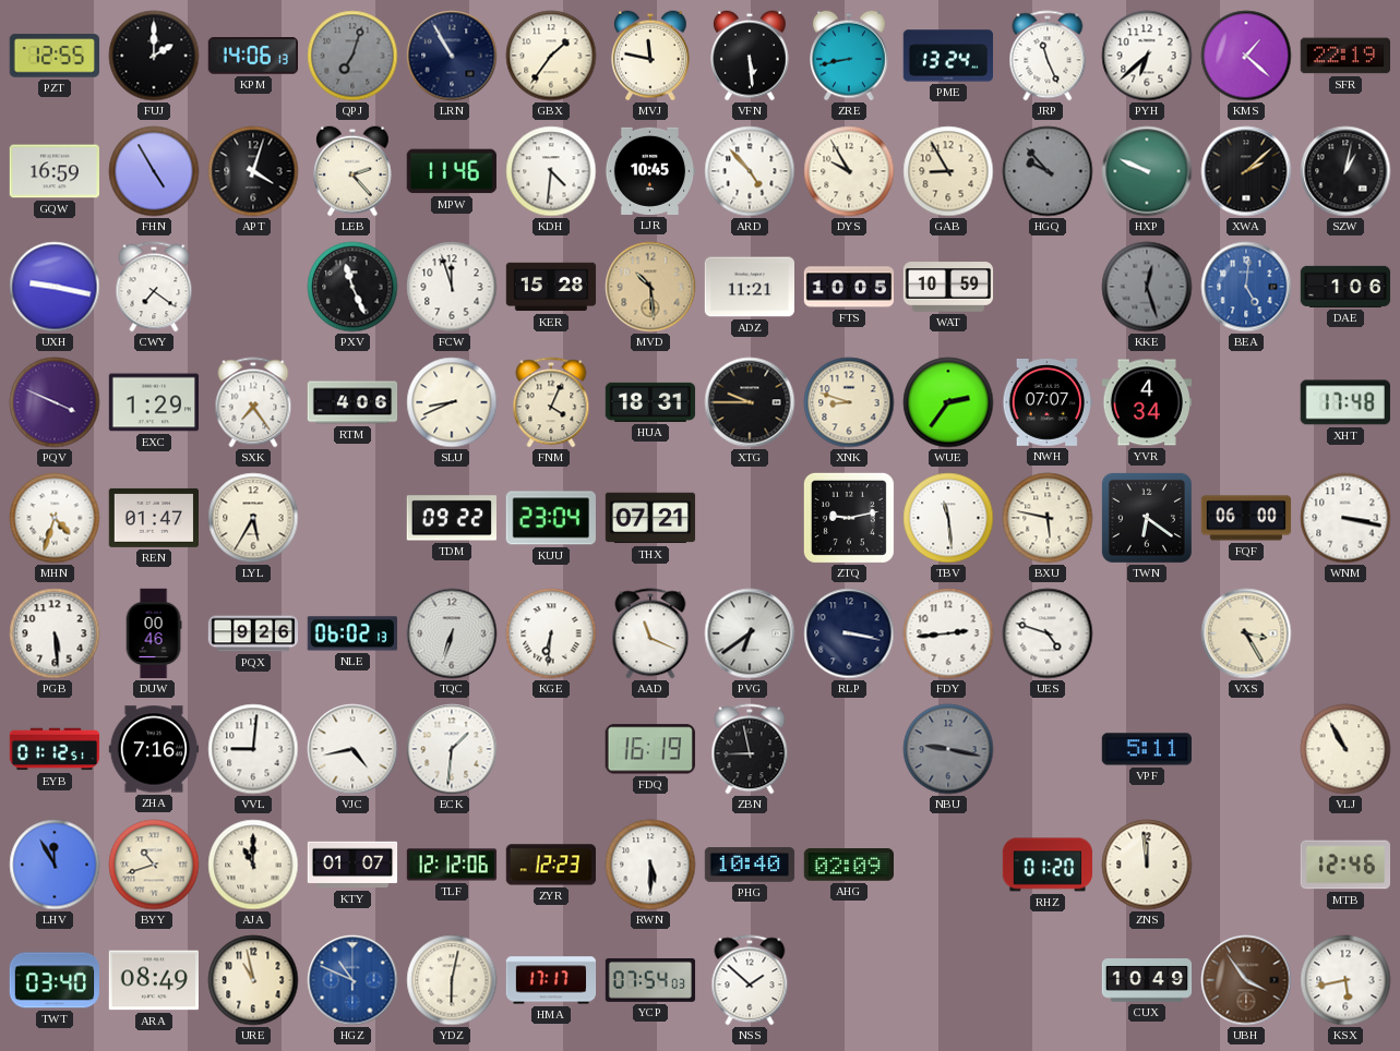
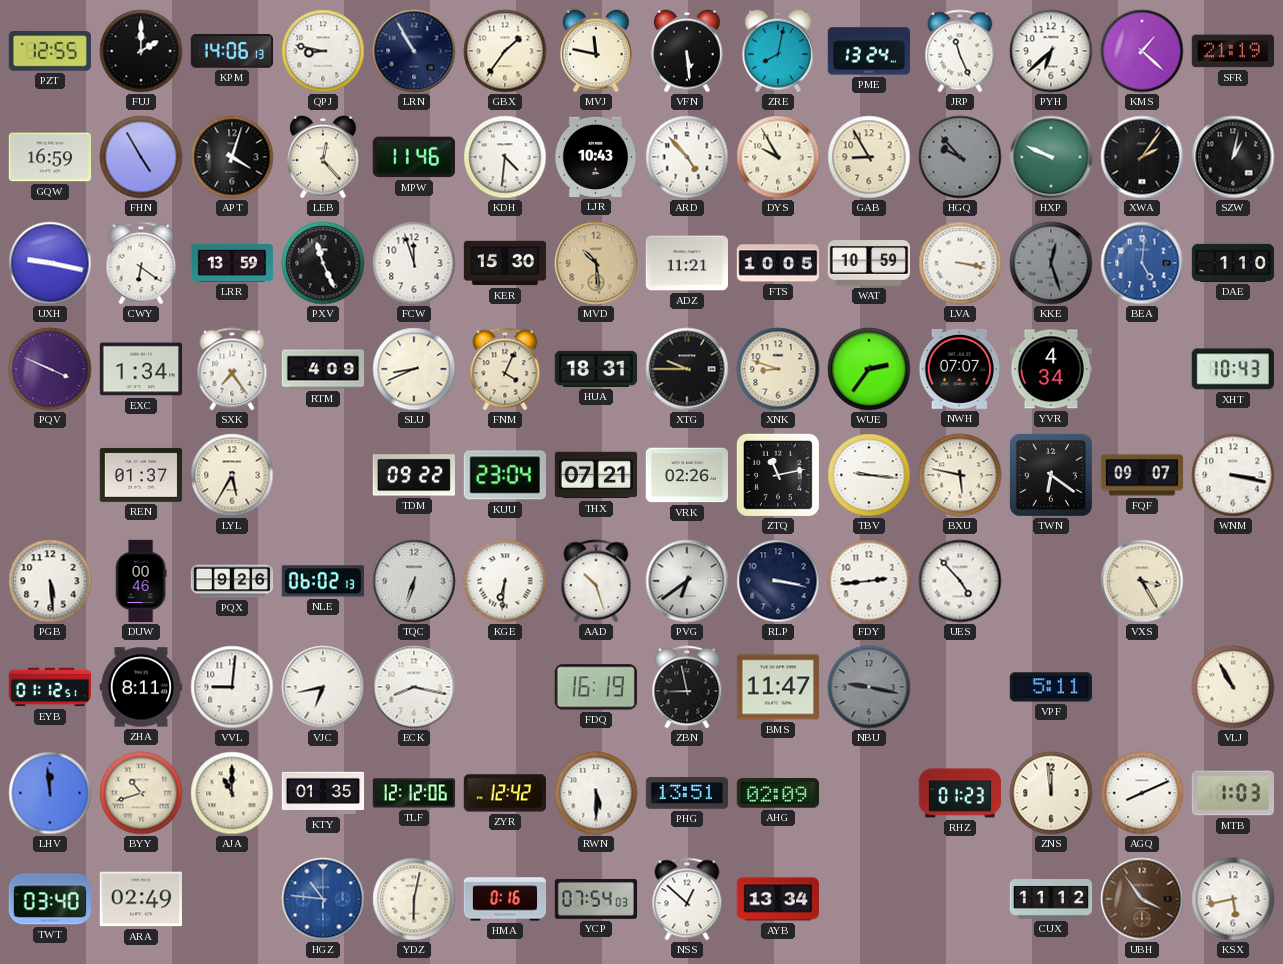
QPJ: 7:03 -> 8:47
QPJ dial: grey -> white
ZRE: 8:43 -> 8:02
SFR: 22:19 -> 21:19
LEB: 2:23 -> 12:23
LJR: 10:45 -> 10:43
XWA: 2:08 -> 2:06
CWY: 7:21 -> 6:21
LRR: none -> 13:59
KER: 15:28 -> 15:30
LVA: none -> 3:17
DAE: 1:06 -> 1:10
EXC: 1:29 -> 1:34
RTM: 4:06 -> 4:09
XHT: 17:48 -> 10:43
MHN: 4:33 -> none
REN: 01:47 -> 01:37
VRK: none -> 02:26
ZTQ: 9:13 -> 11:13
TBV: 11:29 -> 9:16
FQF: 06:00 -> 09:07
AAD: 11:19 -> 10:27
UES: 4:48 -> 4:53
ZHA: 7:16 -> 8:11
VJC: 4:43 -> 6:43
ECK: 1:31 -> 8:17
BMS: none -> 11:47
LHV: 11:55 -> 11:59
KTY: 01:07 -> 01:35
ZYR: 12:23 -> 12:42
PHG: 10:40 -> 13:51
RHZ: 01:20 -> 01:23
AGQ: none -> 8:11
MTB: 12:46 -> 1:03
ARA: 08:49 -> 02:49
URE: 10:58 -> none
HGZ: 10:49 -> 10:46
HMA: 17:17 -> 0:16
NSS: 1:52 -> 12:52
AYB: none -> 13:34
CUX: 10:49 -> 11:12
